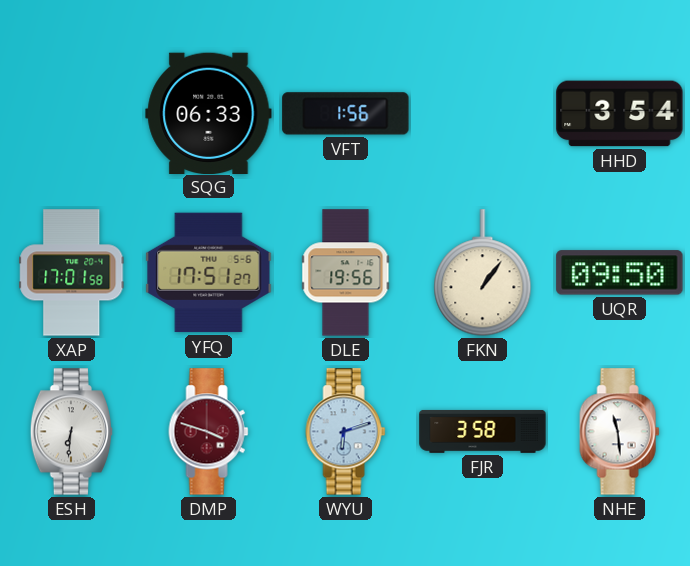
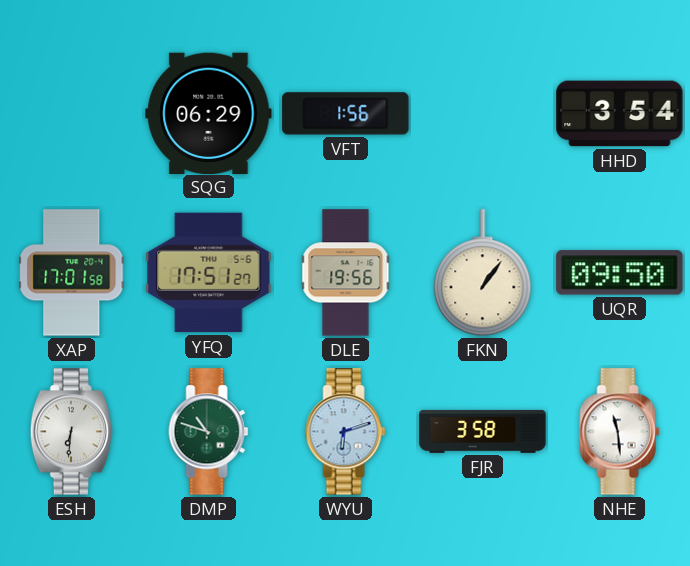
SQG: 06:33 -> 06:29
DMP: 3:48 -> 10:48
DMP dial: burgundy -> green
